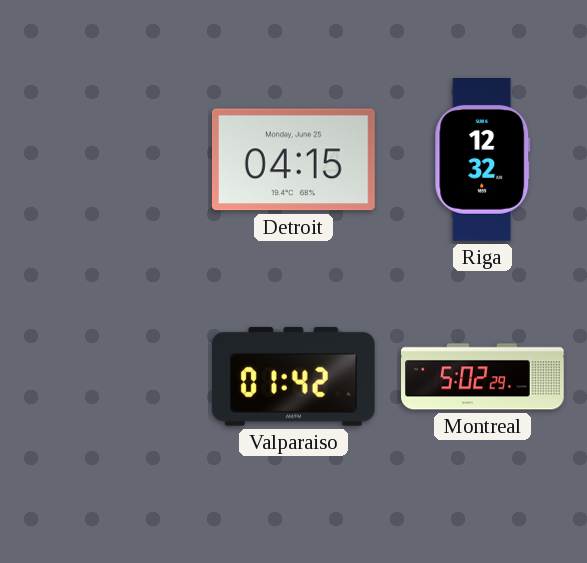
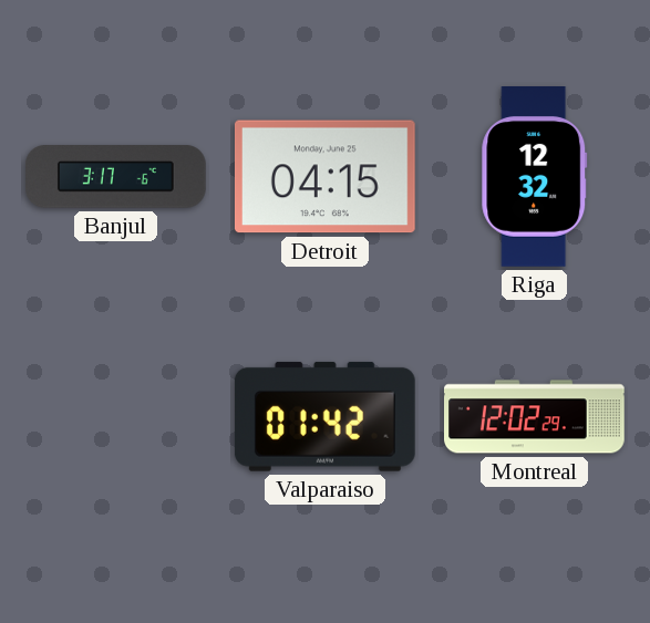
Banjul: none -> 3:17
Montreal: 5:02 -> 12:02
